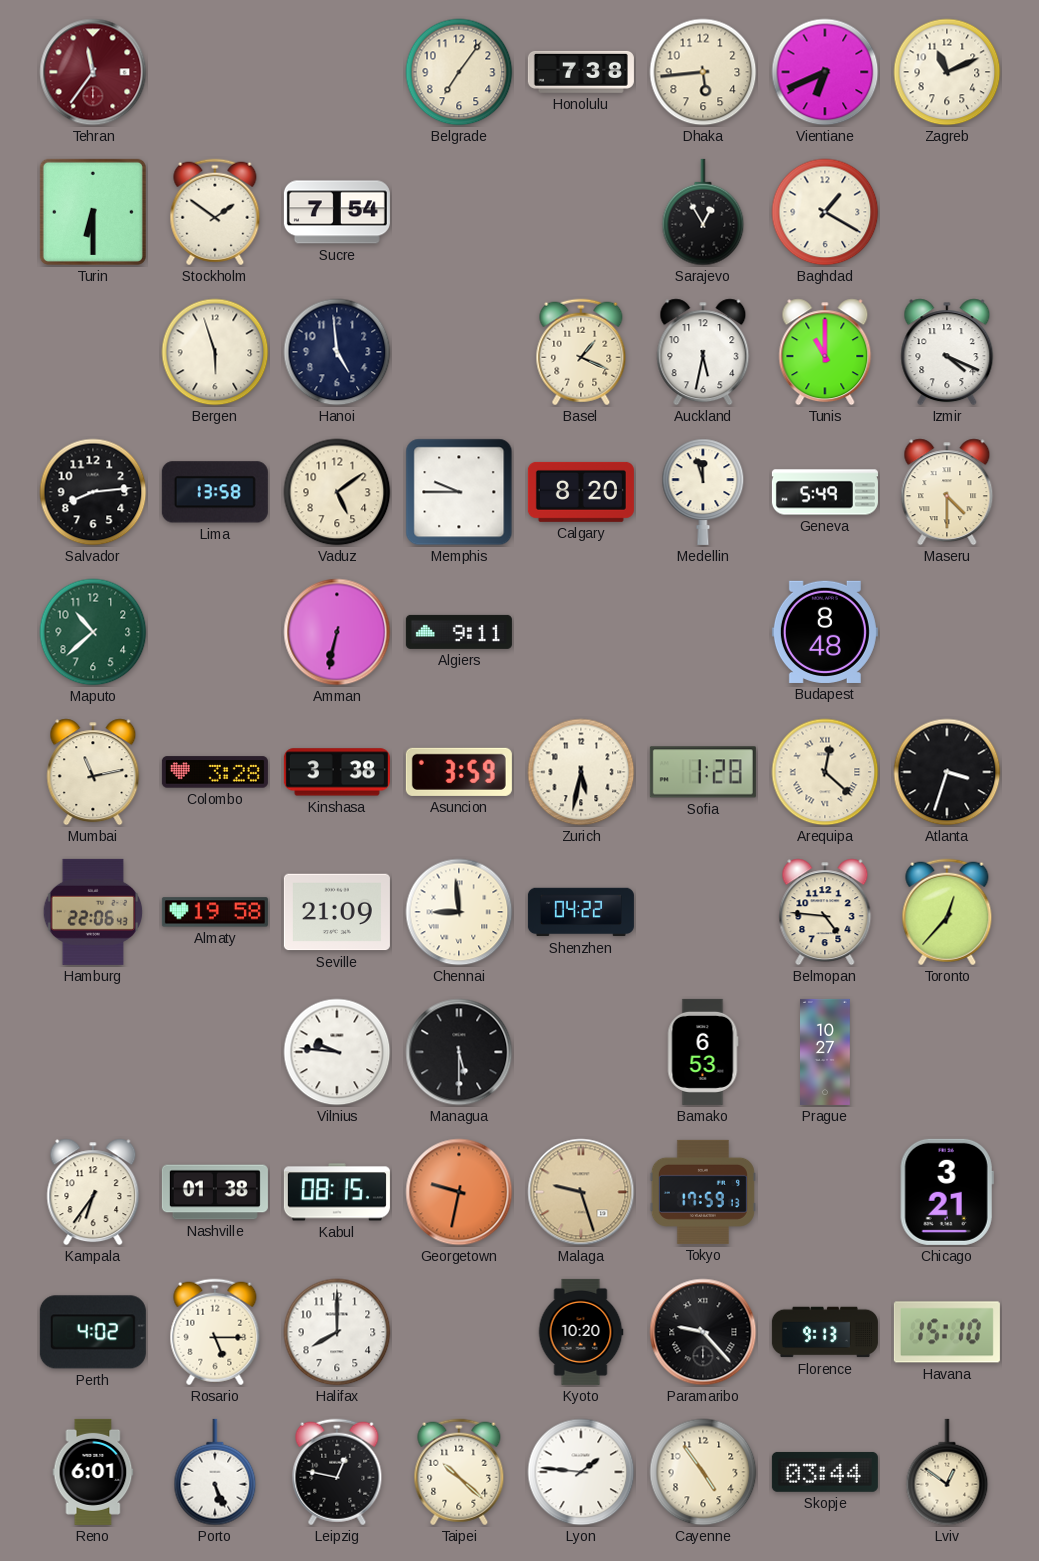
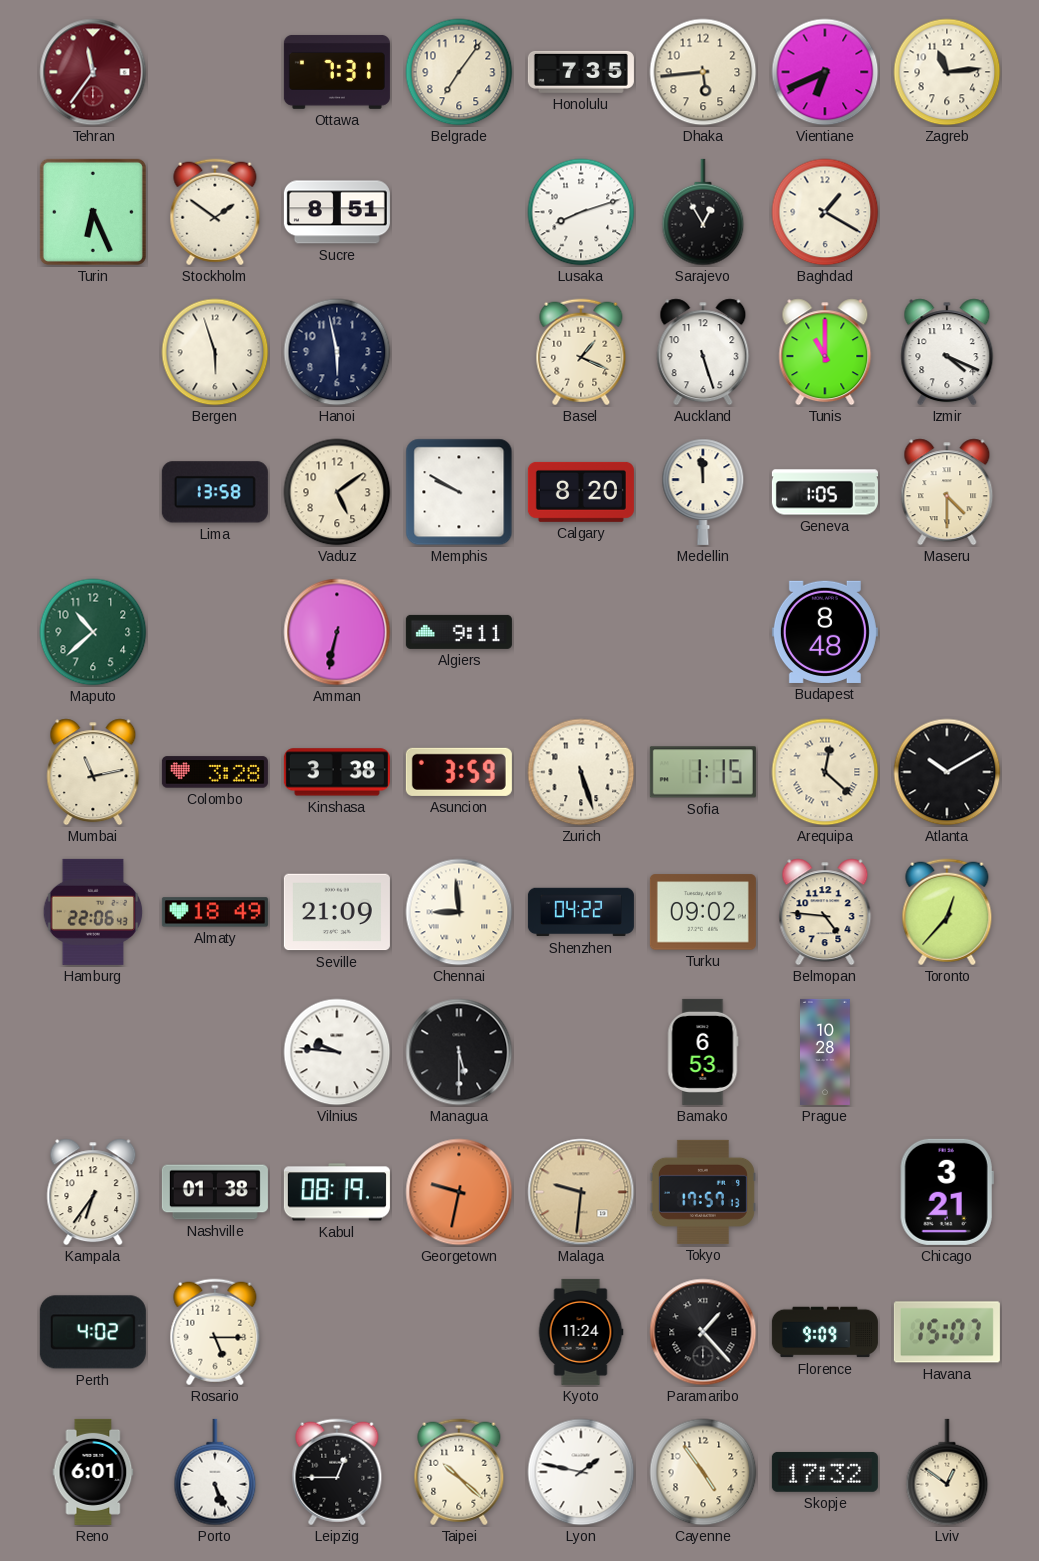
Ottawa: none -> 7:31
Honolulu: 7:38 -> 7:35
Zagreb: 11:11 -> 11:14
Turin: 6:30 -> 6:26
Sucre: 7:54 -> 8:51
Lusaka: none -> 8:12
Hanoi: 4:59 -> 5:58
Auckland: 5:32 -> 5:27
Salvador: 8:14 -> none
Memphis: 9:45 -> 9:50
Medellin: 11:57 -> 11:59
Geneva: 5:49 -> 1:05
Zurich: 5:32 -> 5:27
Sofia: 1:28 -> 1:15
Atlanta: 3:33 -> 10:10
Almaty: 19:58 -> 18:49
Turku: none -> 09:02
Prague: 10:27 -> 10:28
Kabul: 08:15 -> 08:19
Malaga: 9:27 -> 9:31
Tokyo: 17:59 -> 17:57
Halifax: 8:00 -> none
Kyoto: 10:20 -> 11:24
Paramaribo: 9:23 -> 1:23
Florence: 9:13 -> 9:09
Havana: 15:10 -> 15:07
Leipzig: 12:47 -> 12:45
Lyon: 1:46 -> 1:47
Skopje: 03:44 -> 17:32
